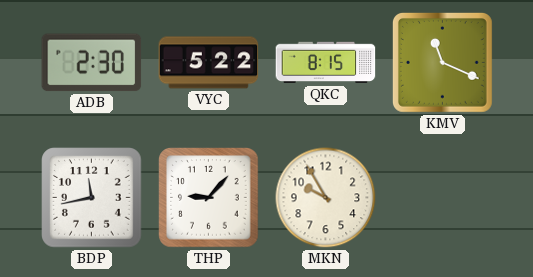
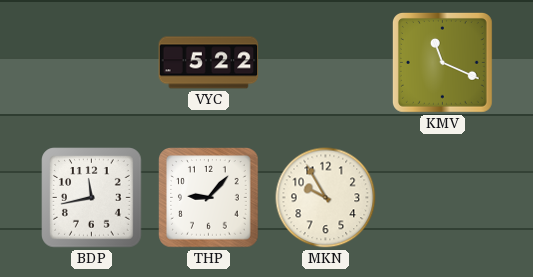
ADB: 2:30 -> none
QKC: 8:15 -> none
